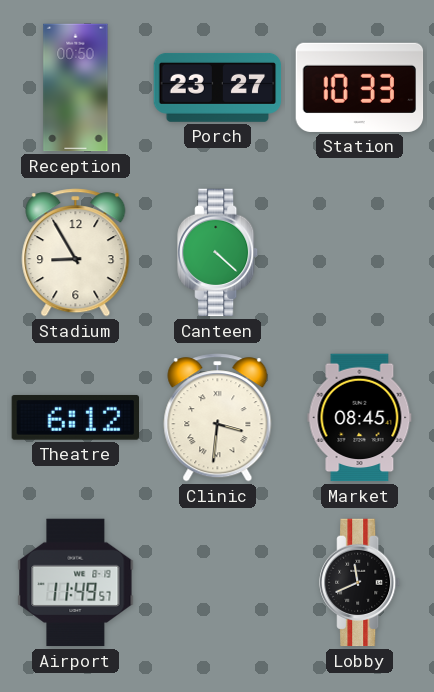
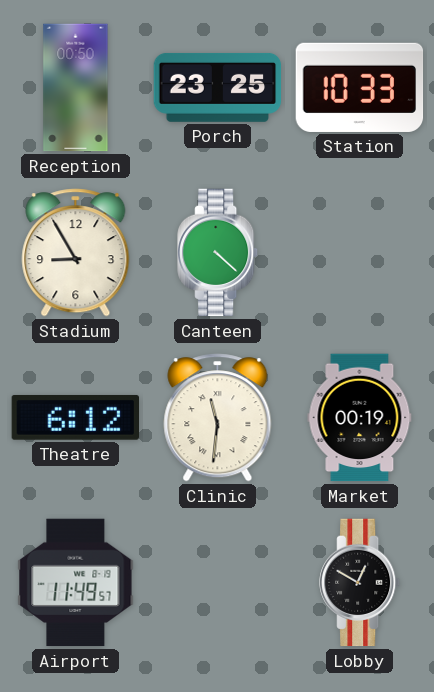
Porch: 23:27 -> 23:25
Clinic: 3:31 -> 11:31
Market: 08:45 -> 00:19
Lobby: 11:41 -> 12:50
